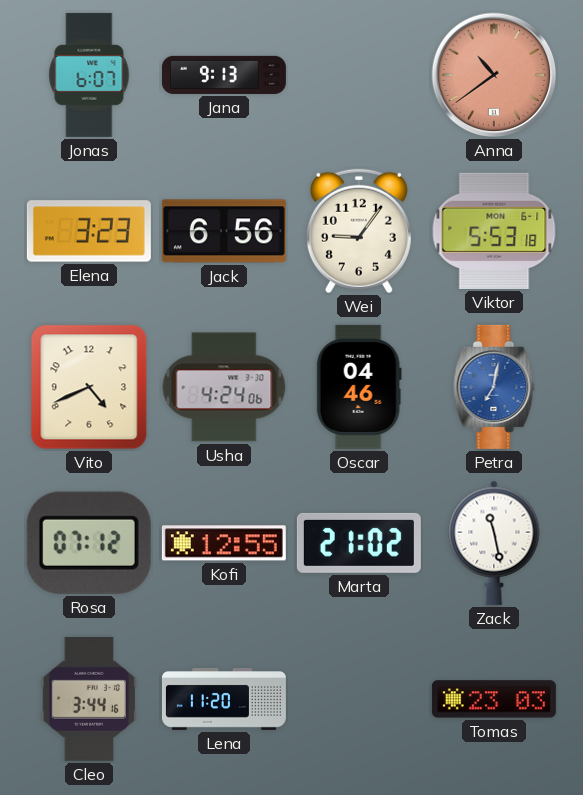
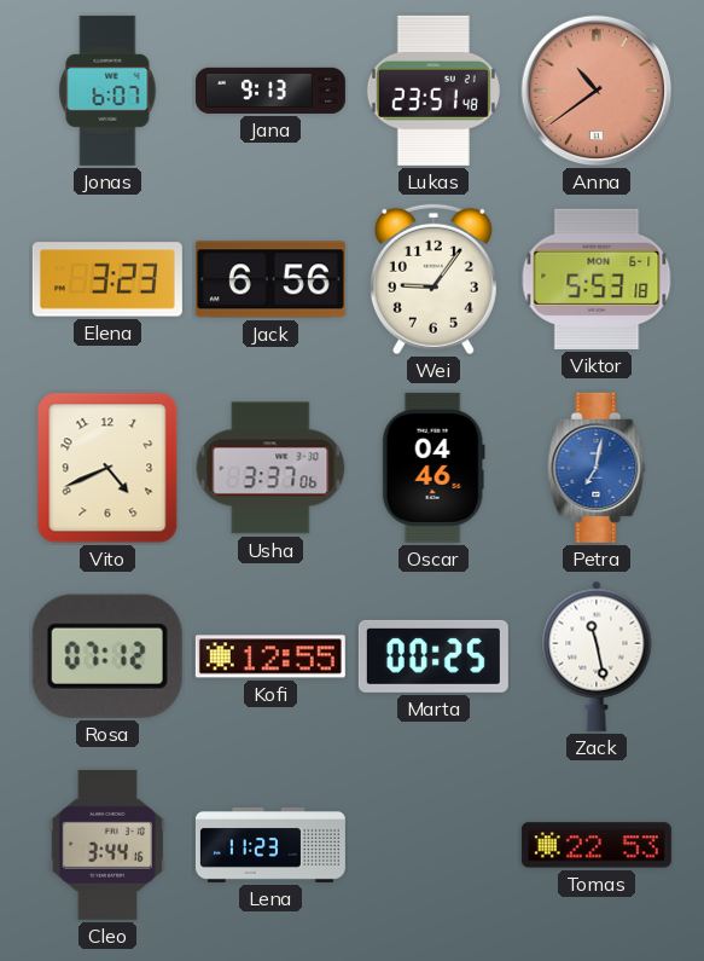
Lukas: none -> 23:51
Usha: 4:24 -> 3:37
Marta: 21:02 -> 00:25
Lena: 11:20 -> 11:23
Tomas: 23:03 -> 22:53
